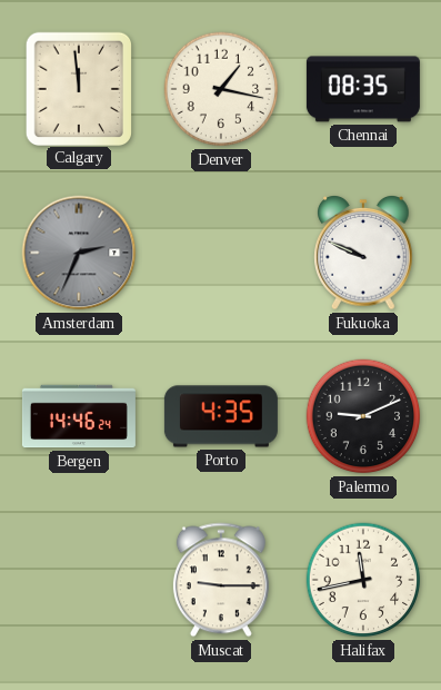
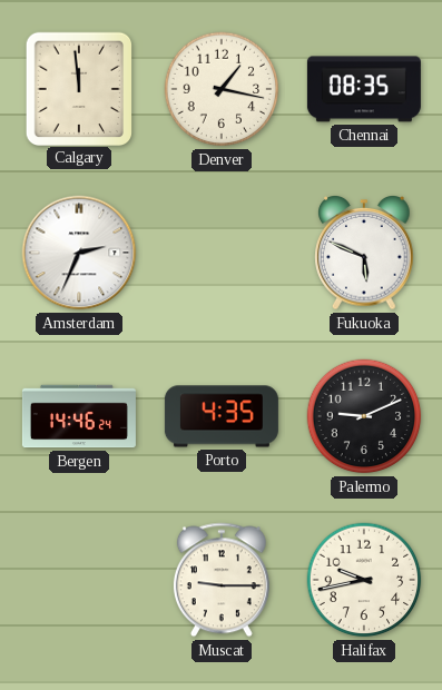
Amsterdam dial: grey -> white
Fukuoka: 9:49 -> 5:49
Halifax: 11:43 -> 9:43
